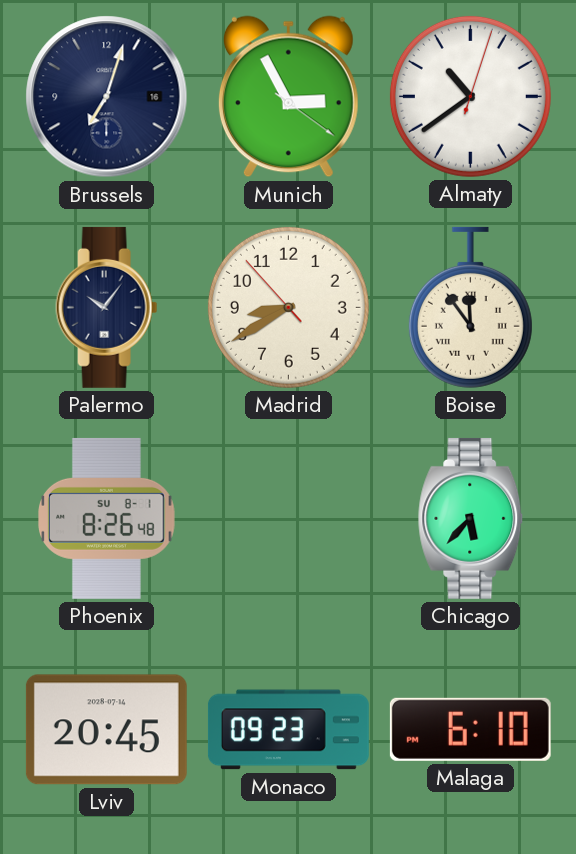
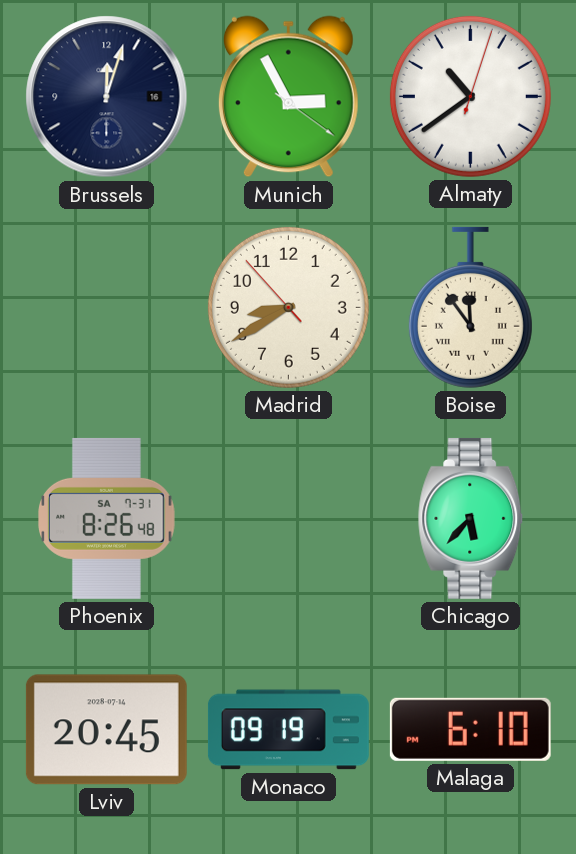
Brussels: 7:03 -> 12:03
Palermo: 10:06 -> none
Phoenix date: SU 8-1 -> SA 7-31
Monaco: 09:23 -> 09:19
